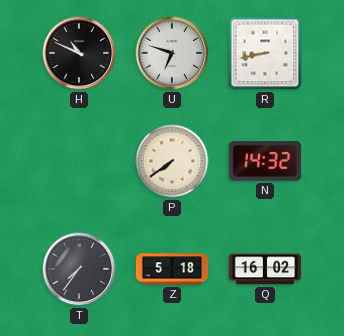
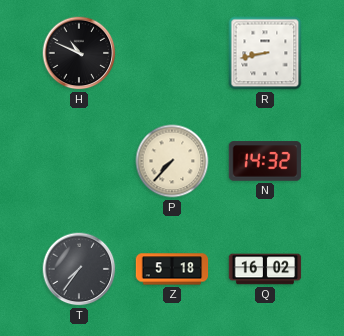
U: 6:48 -> none
P: 7:39 -> 7:37
